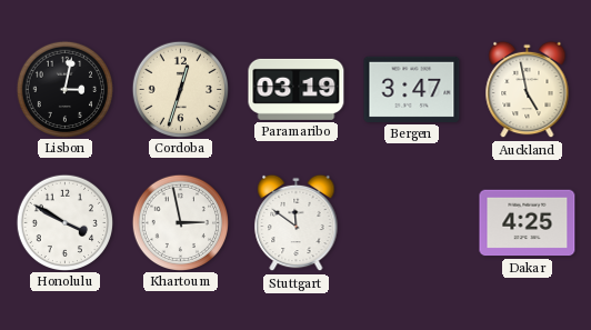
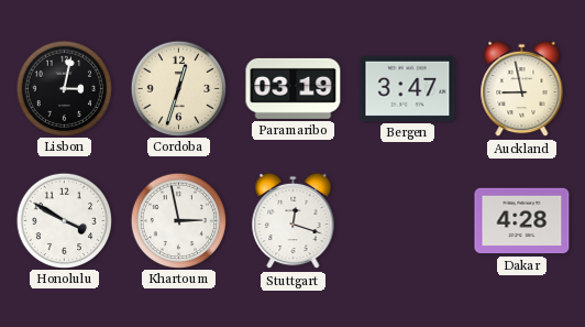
Auckland: 4:58 -> 8:58
Stuttgart: 11:51 -> 12:18
Dakar: 4:25 -> 4:28
